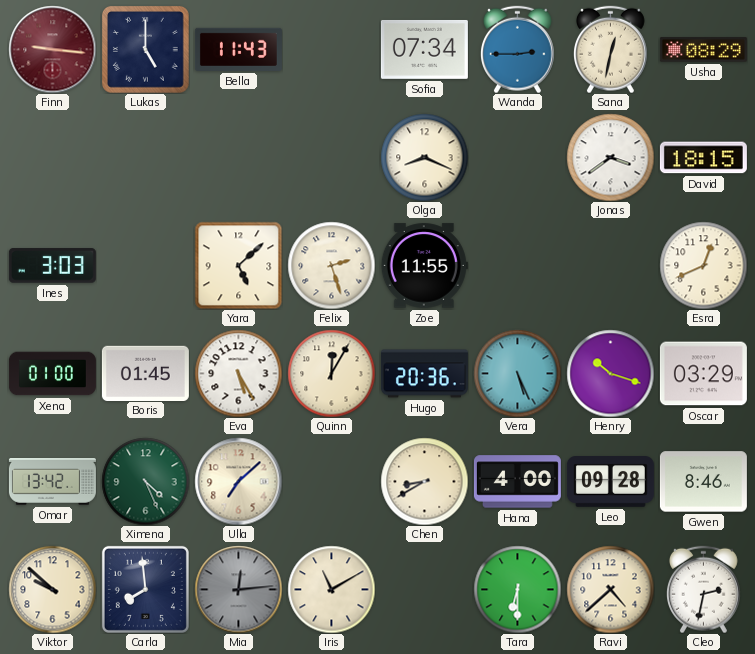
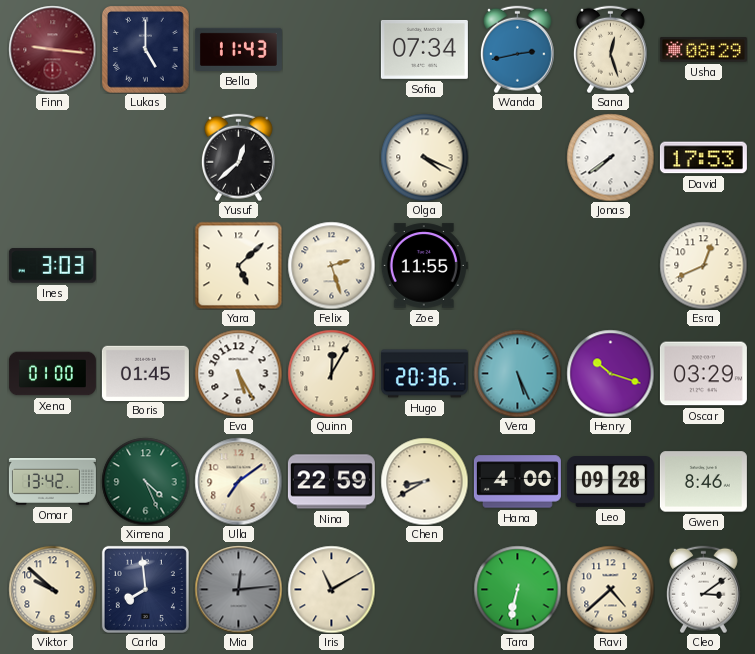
Wanda: 2:45 -> 2:43
Sana: 12:32 -> 12:27
Yusuf: none -> 12:38
Olga: 8:19 -> 4:19
Jonas: 3:39 -> 7:39
David: 18:15 -> 17:53
Ulla: 7:08 -> 7:09
Nina: none -> 22:59
Tara: 6:30 -> 6:32
Cleo: 2:32 -> 3:09
